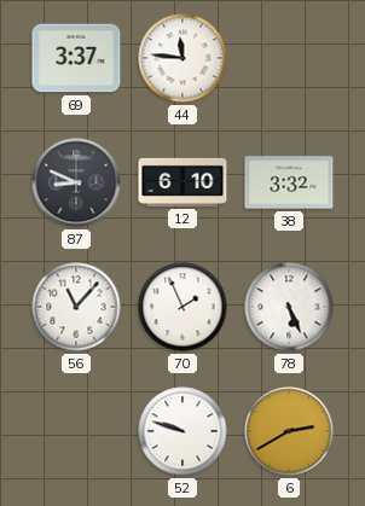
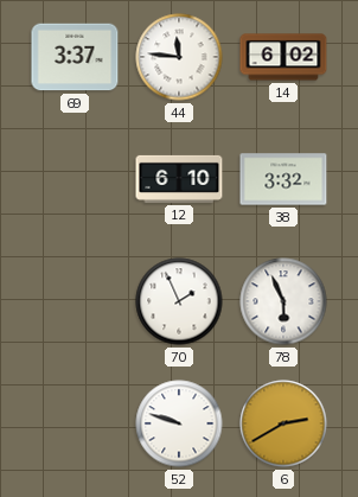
14: none -> 6:02
87: 8:49 -> none
56: 11:07 -> none
78: 5:26 -> 5:56
